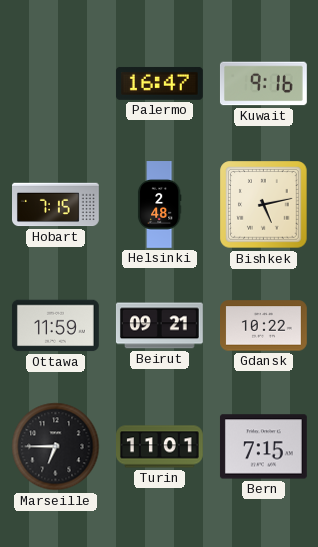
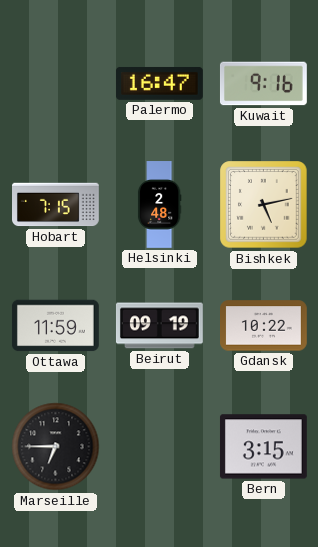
Beirut: 09:21 -> 09:19
Turin: 11:01 -> none
Bern: 7:15 -> 3:15
